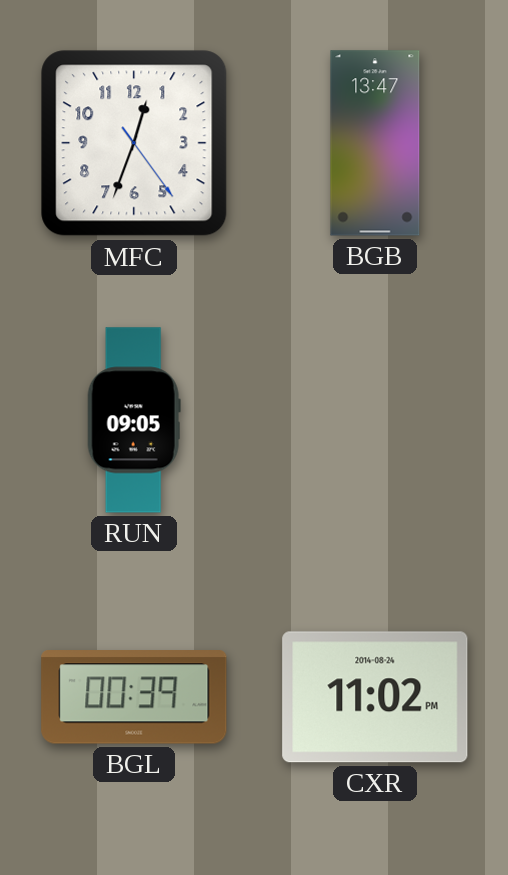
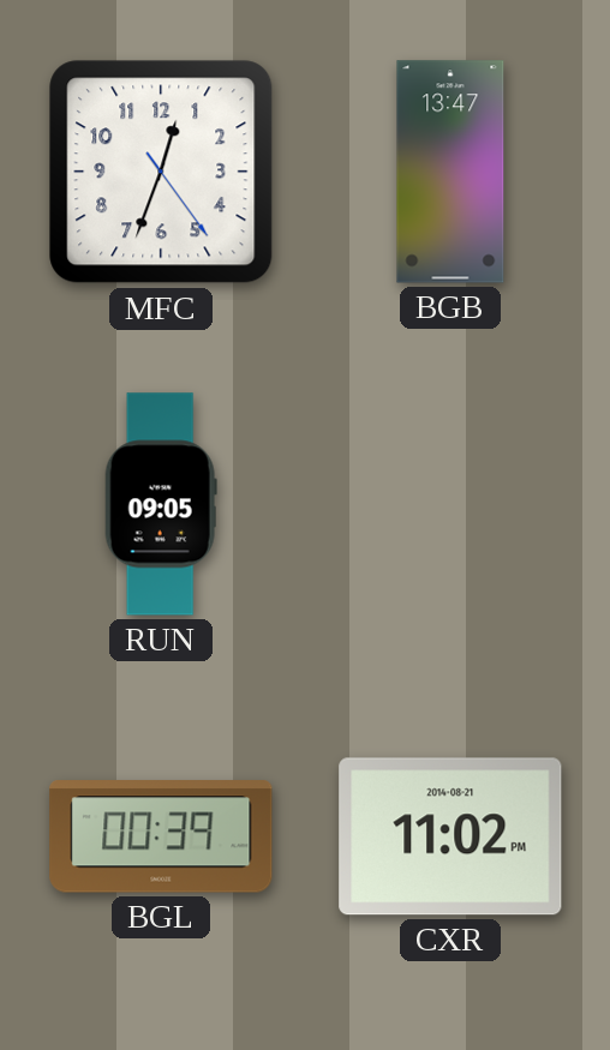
CXR date: 2014-08-24 -> 2014-08-21
